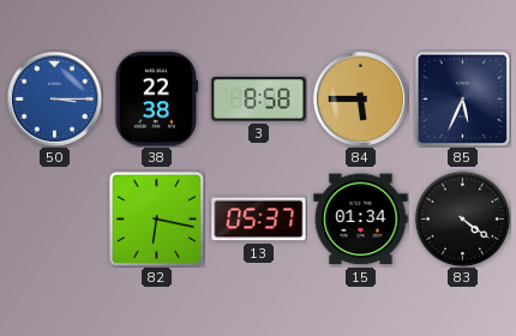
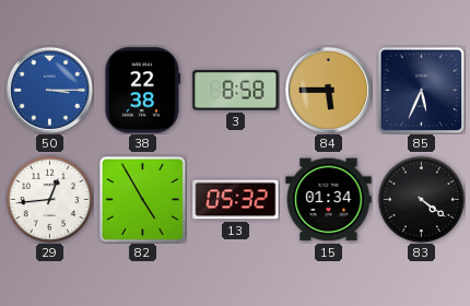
29: none -> 12:44
82: 6:17 -> 4:55
13: 05:37 -> 05:32
